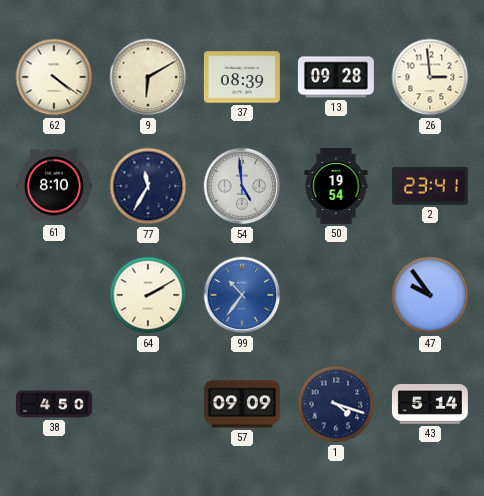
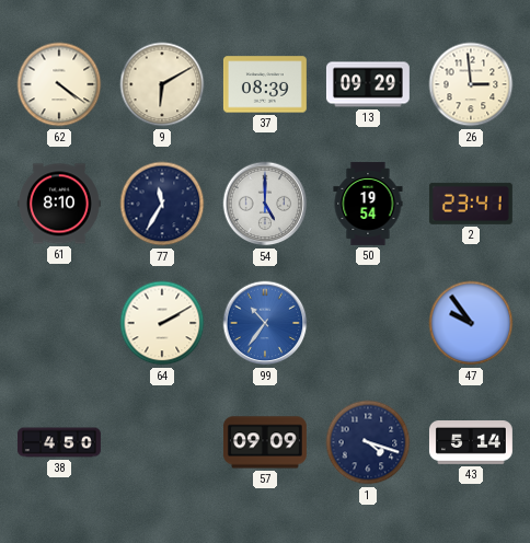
13: 09:28 -> 09:29
54: 4:59 -> 5:00
